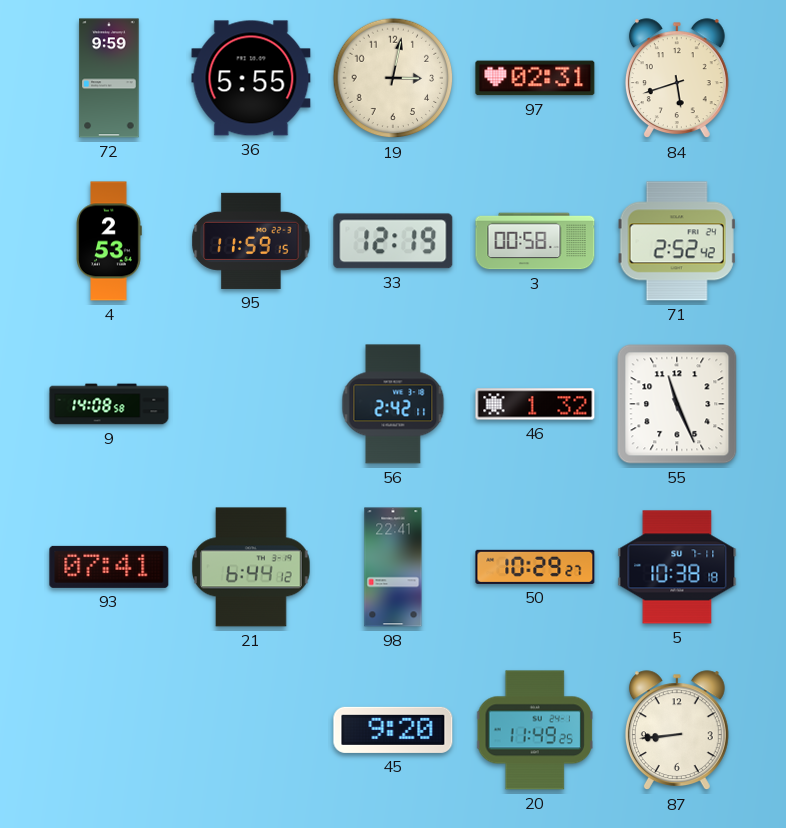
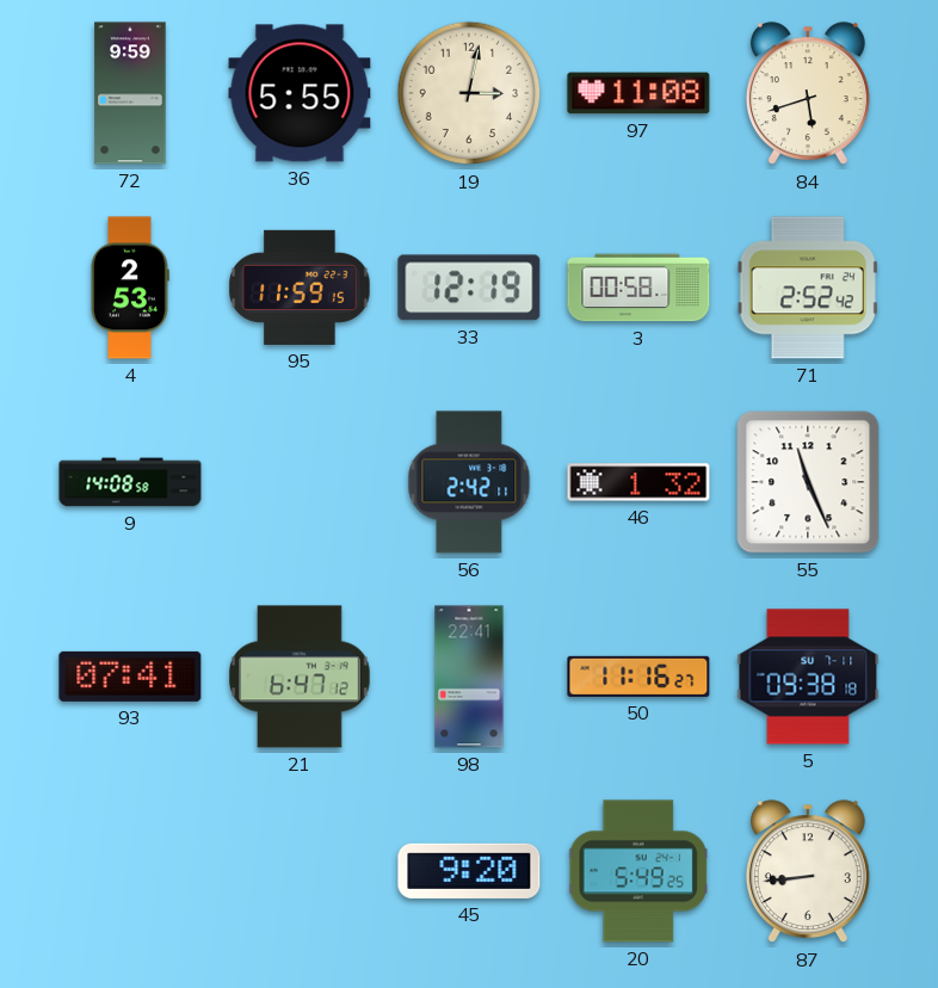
97: 02:31 -> 11:08
21: 6:44 -> 6:47
50: 10:29 -> 11:16
5: 10:38 -> 09:38
20: 11:49 -> 5:49
